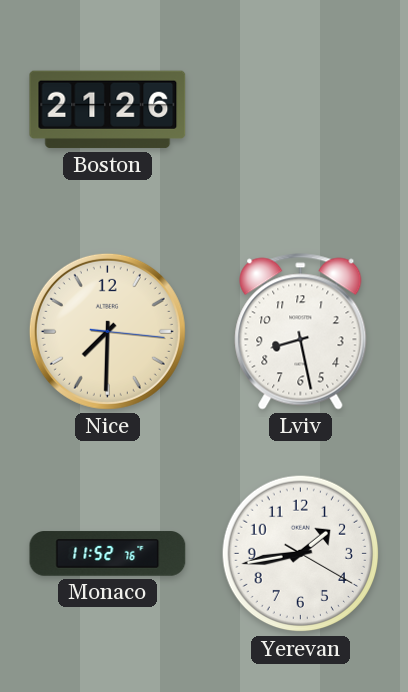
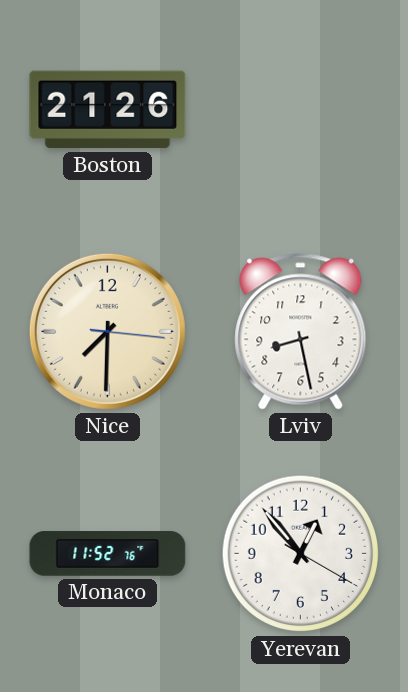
Yerevan: 1:43 -> 12:53
